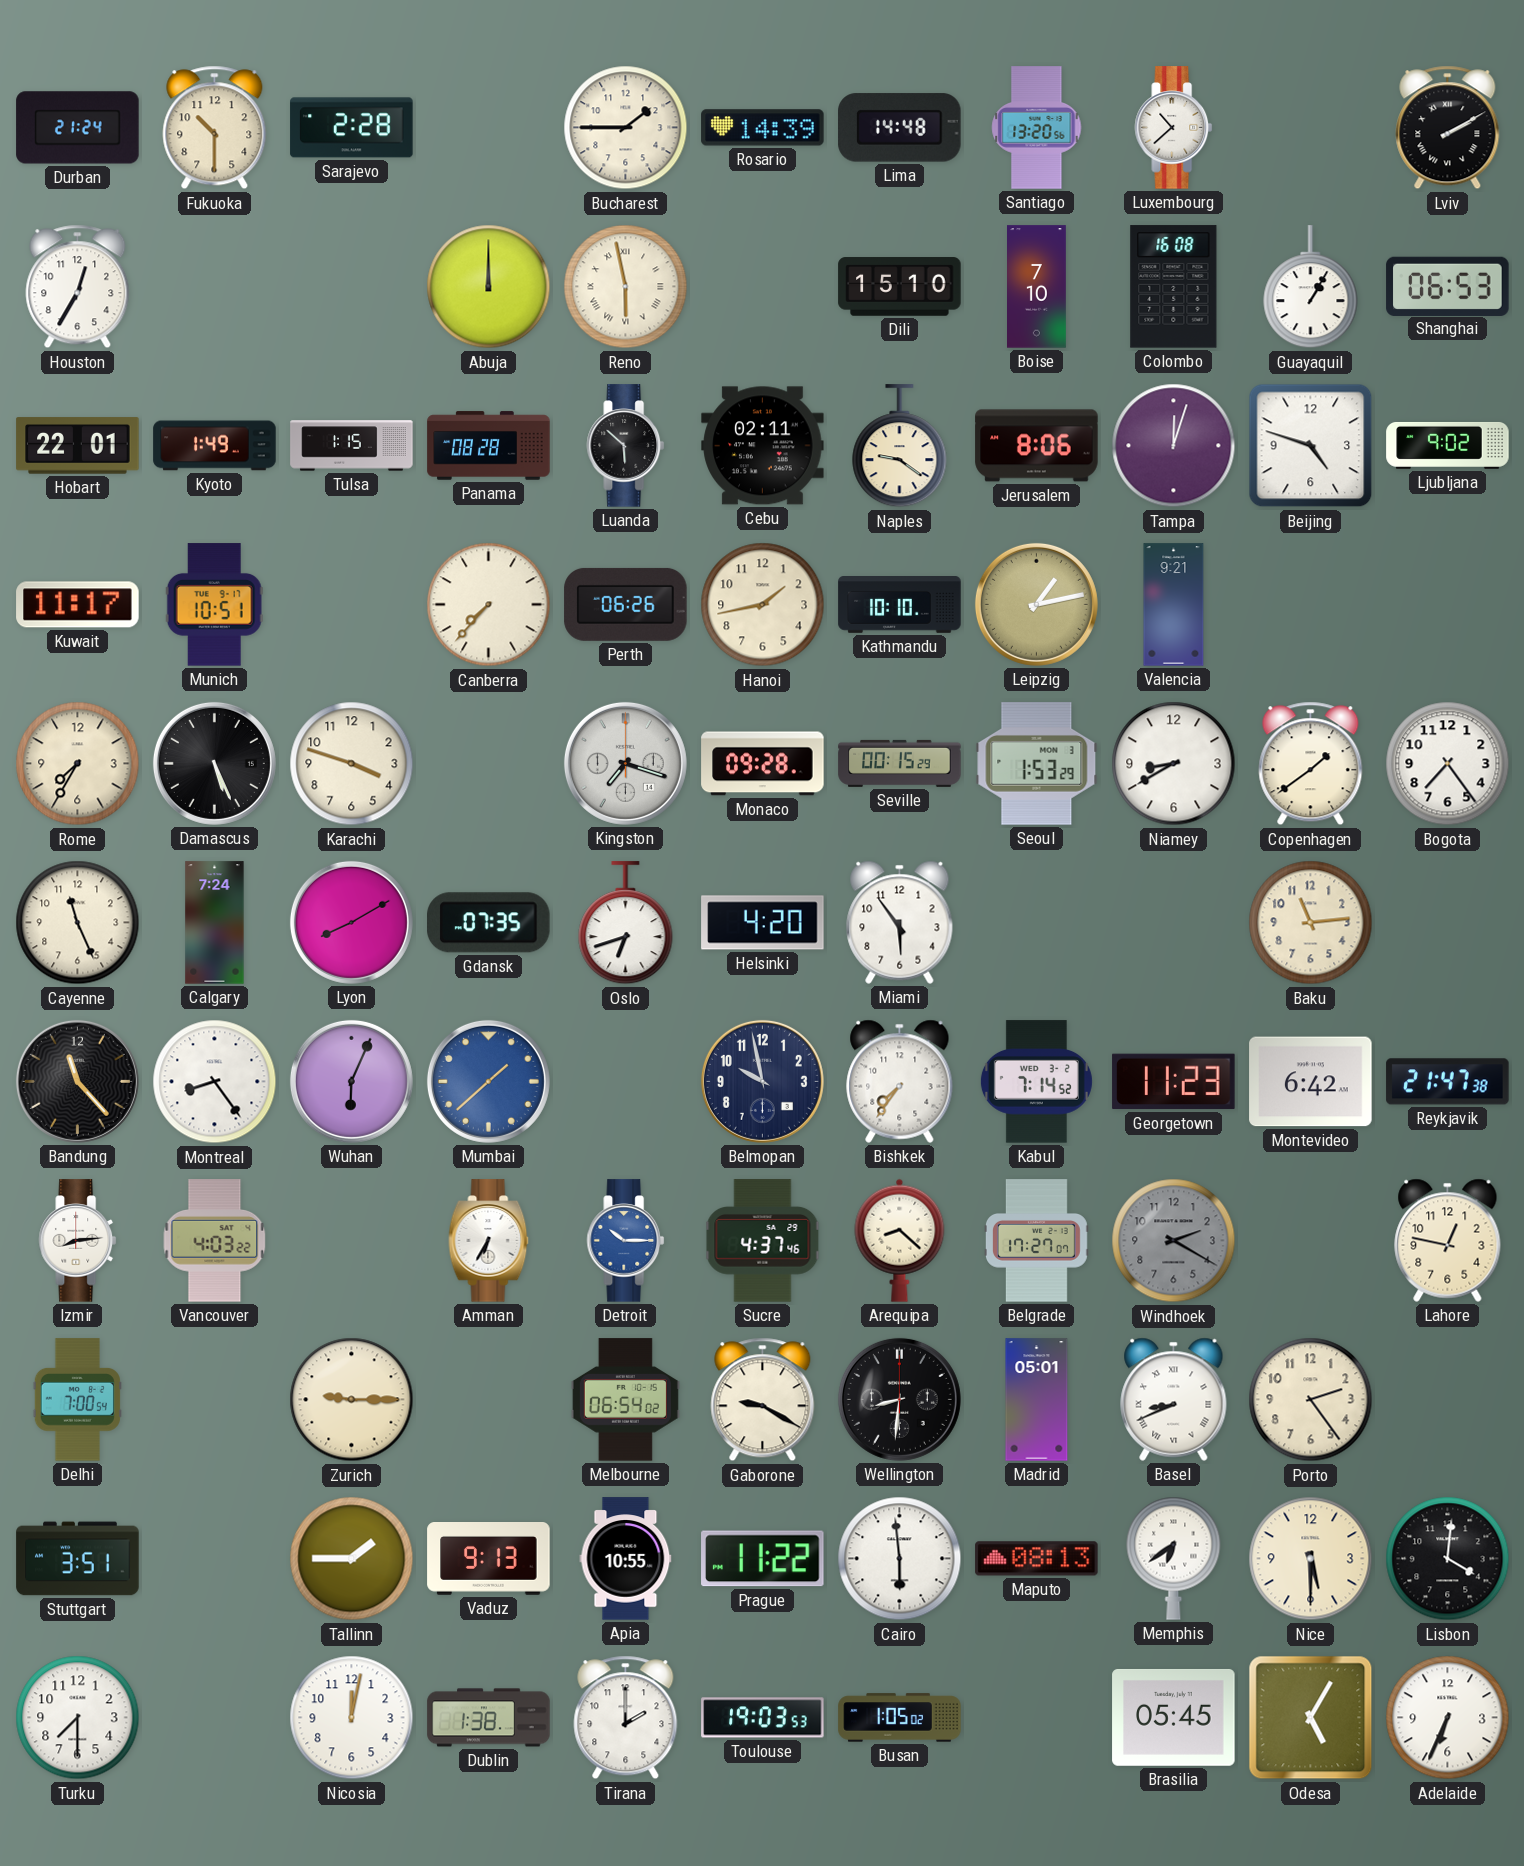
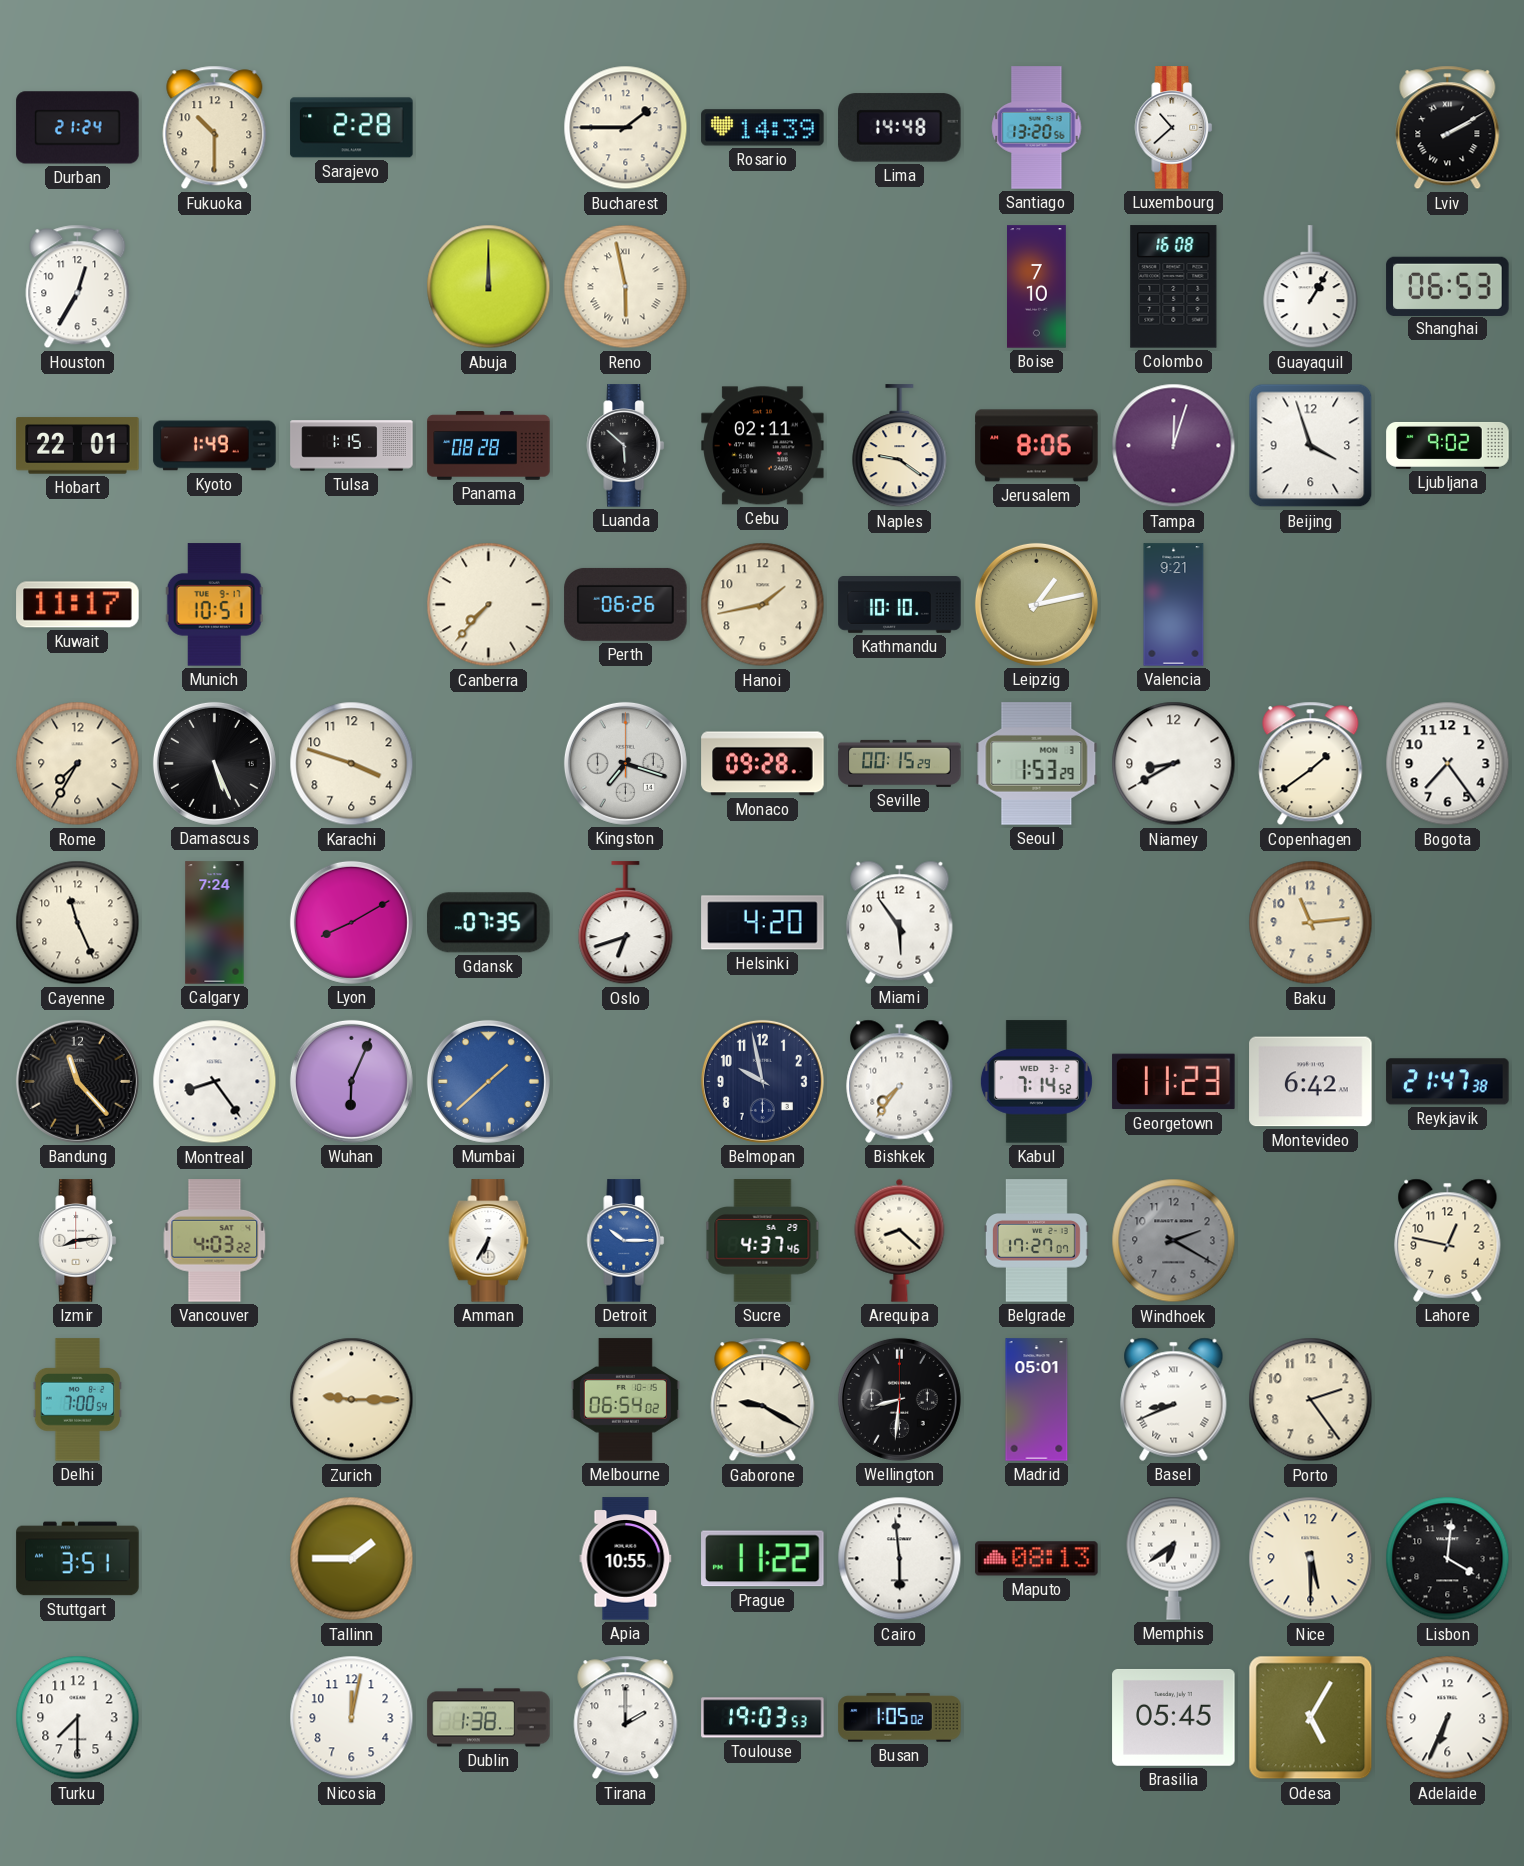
Dili: 15:10 -> none
Beijing: 4:48 -> 3:57
Vaduz: 9:13 -> none
